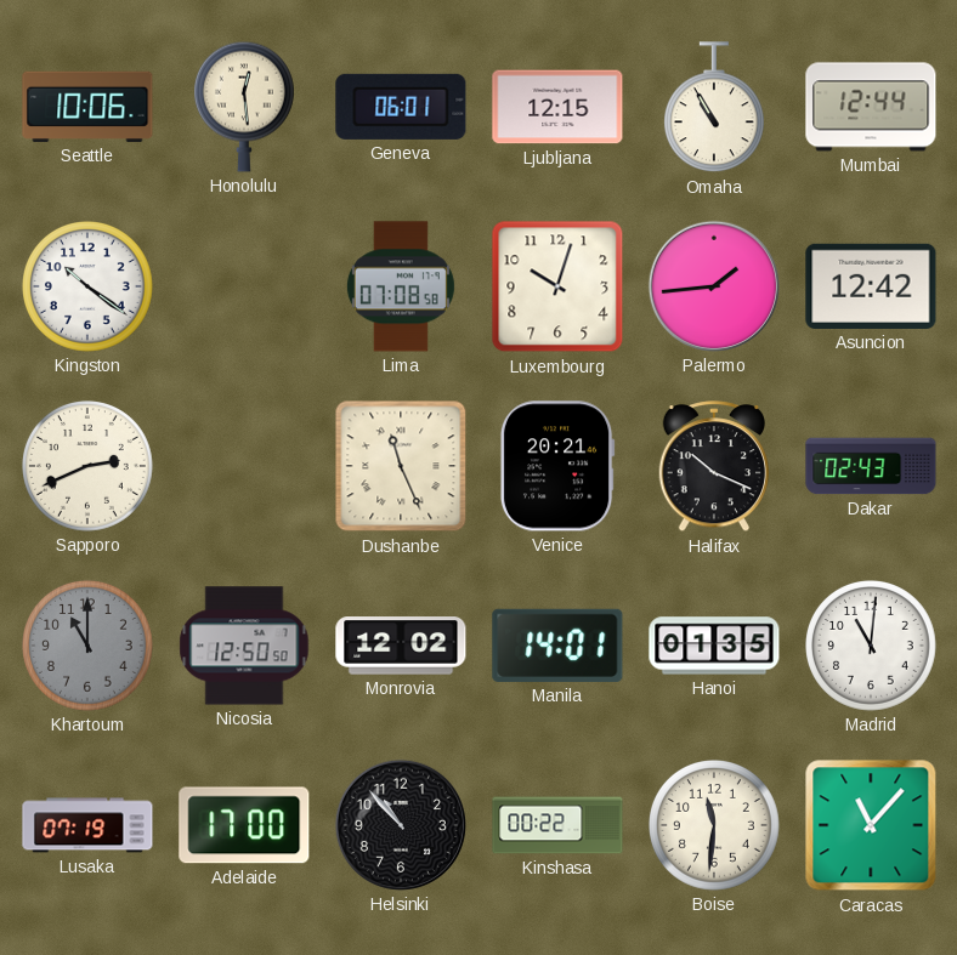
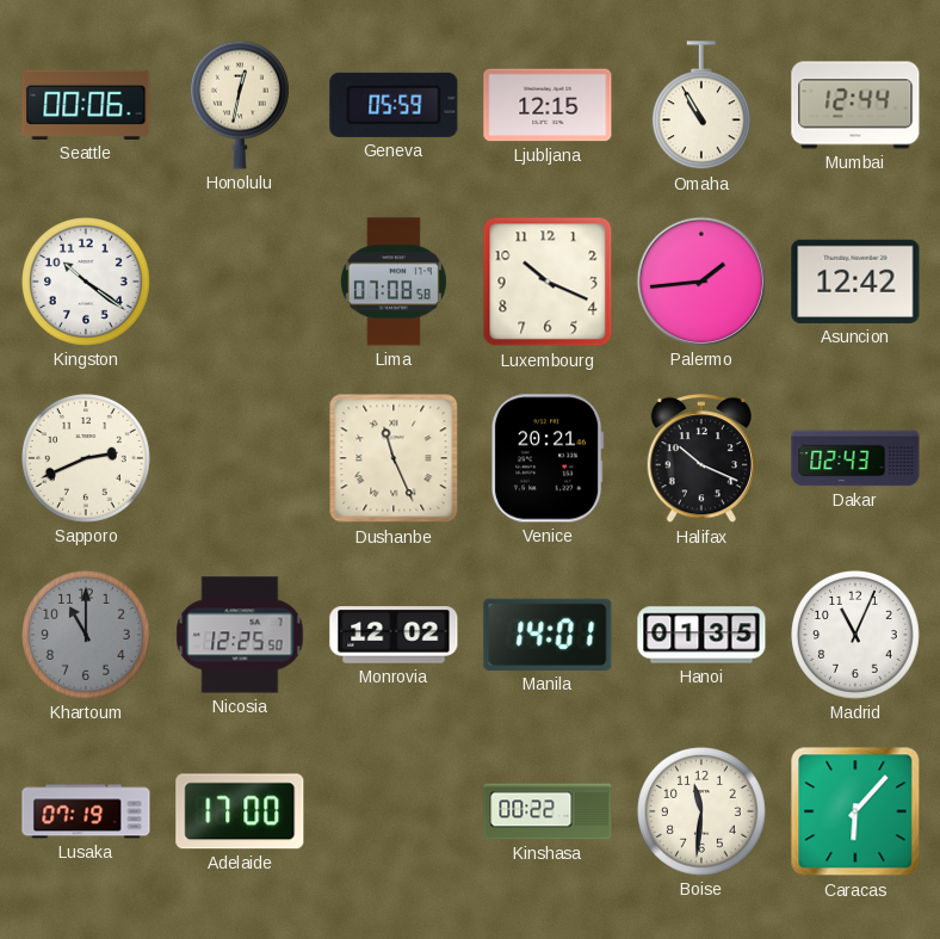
Seattle: 10:06 -> 00:06
Honolulu: 12:29 -> 12:32
Geneva: 06:01 -> 05:59
Luxembourg: 10:03 -> 10:19
Nicosia: 12:50 -> 12:25
Madrid: 11:01 -> 11:04
Helsinki: 10:53 -> none
Caracas: 11:07 -> 6:07
